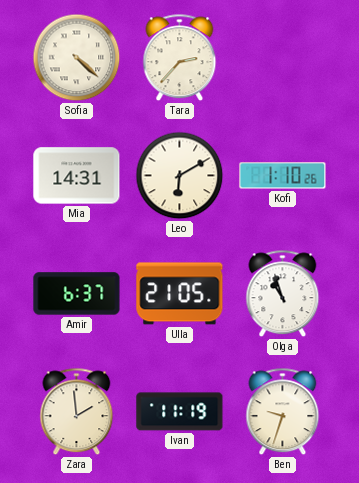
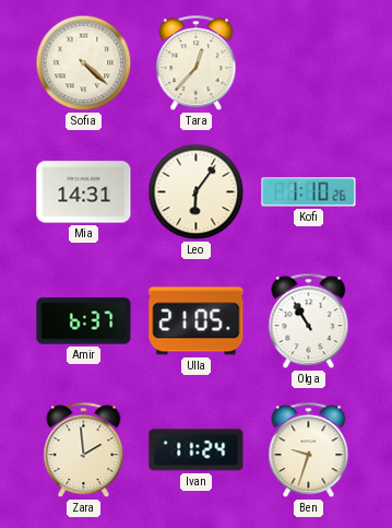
Tara: 2:37 -> 12:37
Leo: 6:10 -> 6:06
Olga: 10:57 -> 10:55
Ivan: 11:19 -> 11:24
